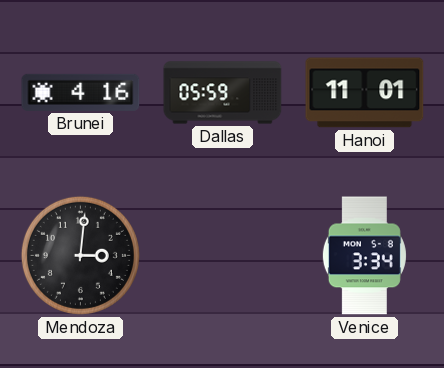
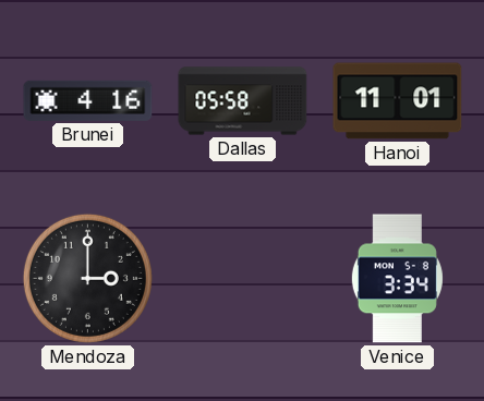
Dallas: 05:59 -> 05:58
Mendoza: 3:01 -> 3:00
